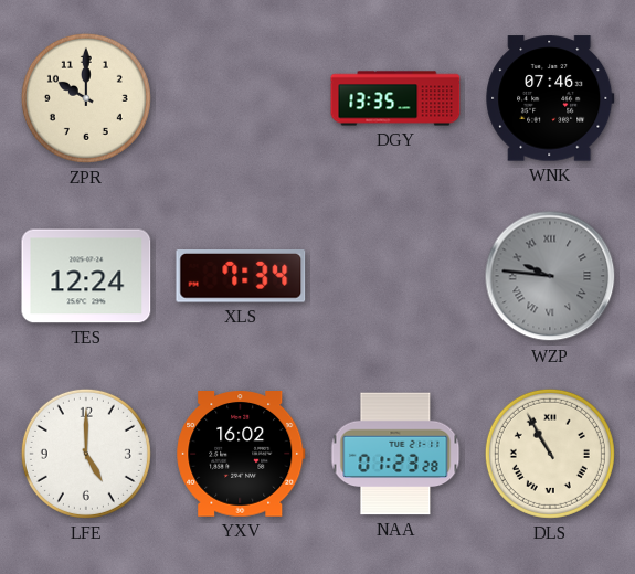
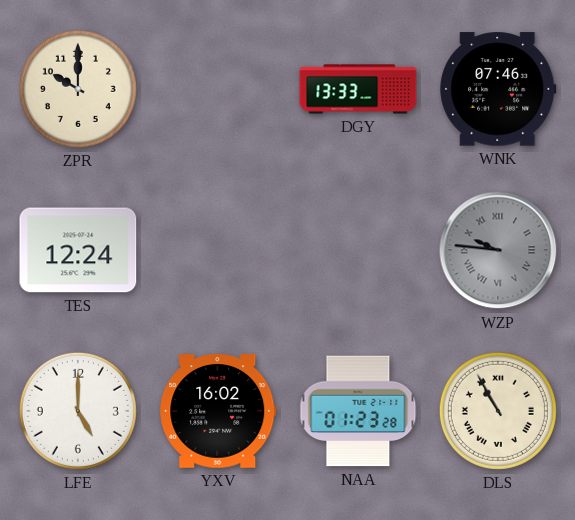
DGY: 13:35 -> 13:33
XLS: 7:34 -> none
